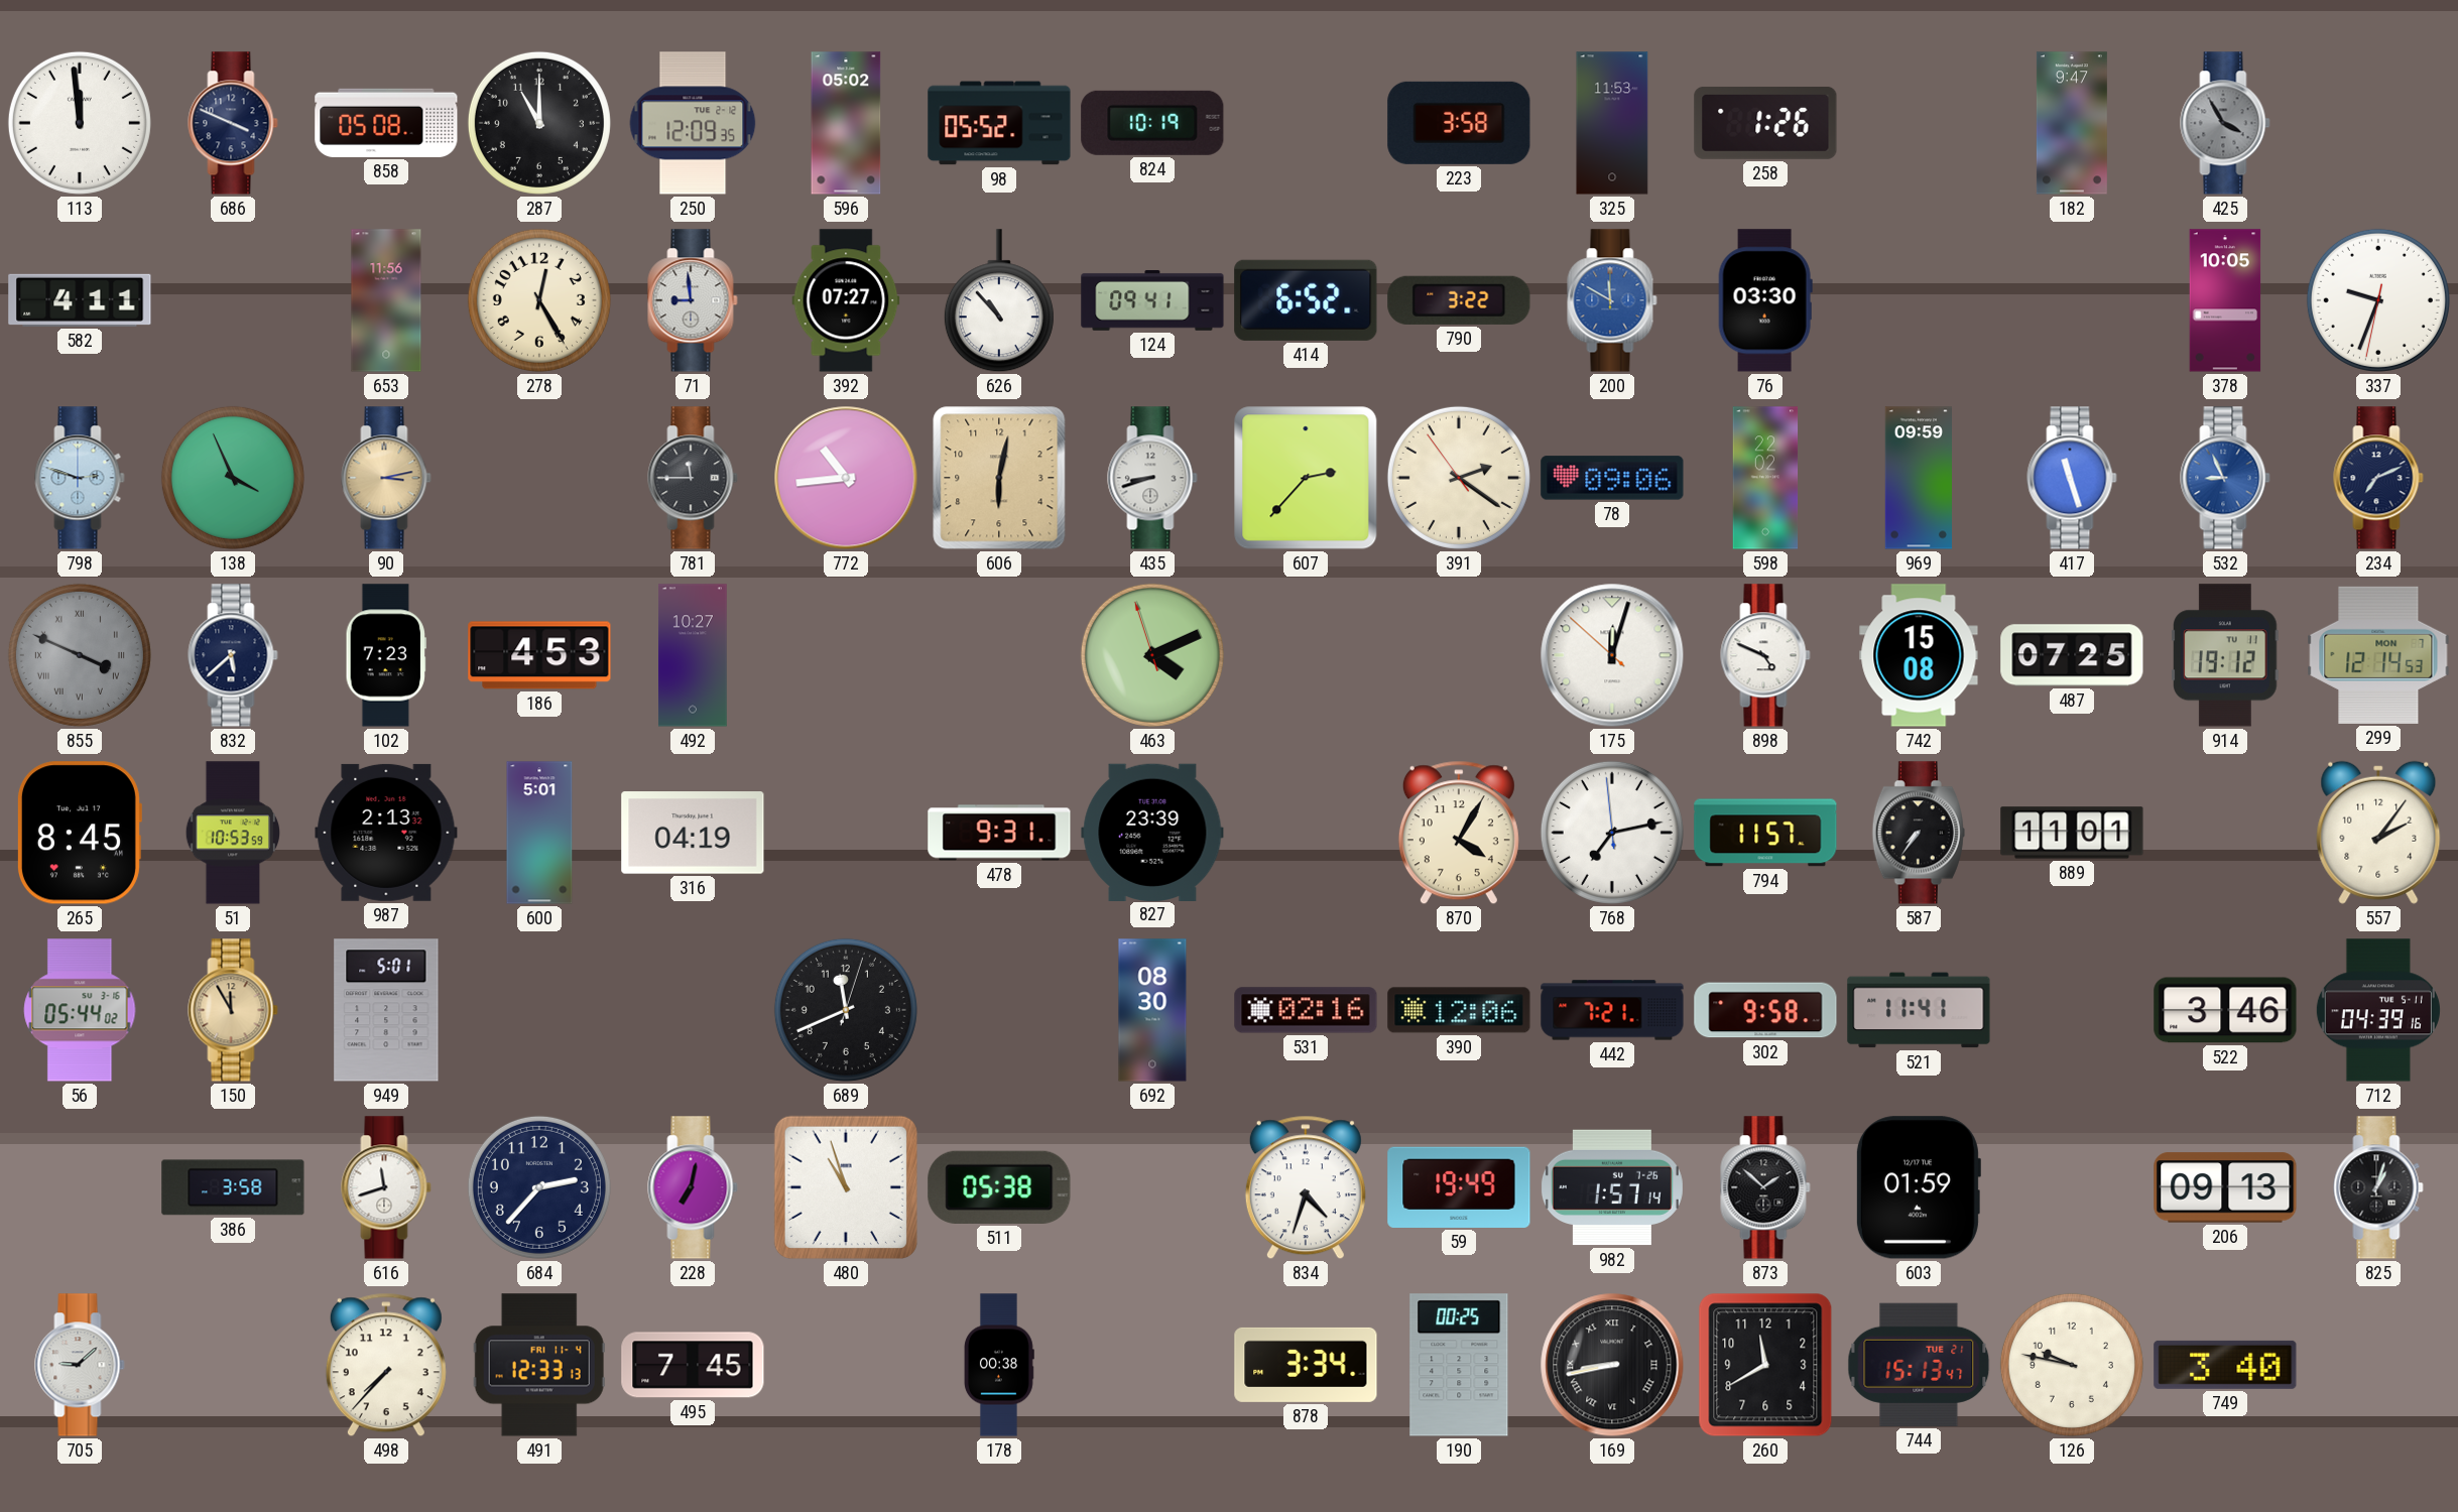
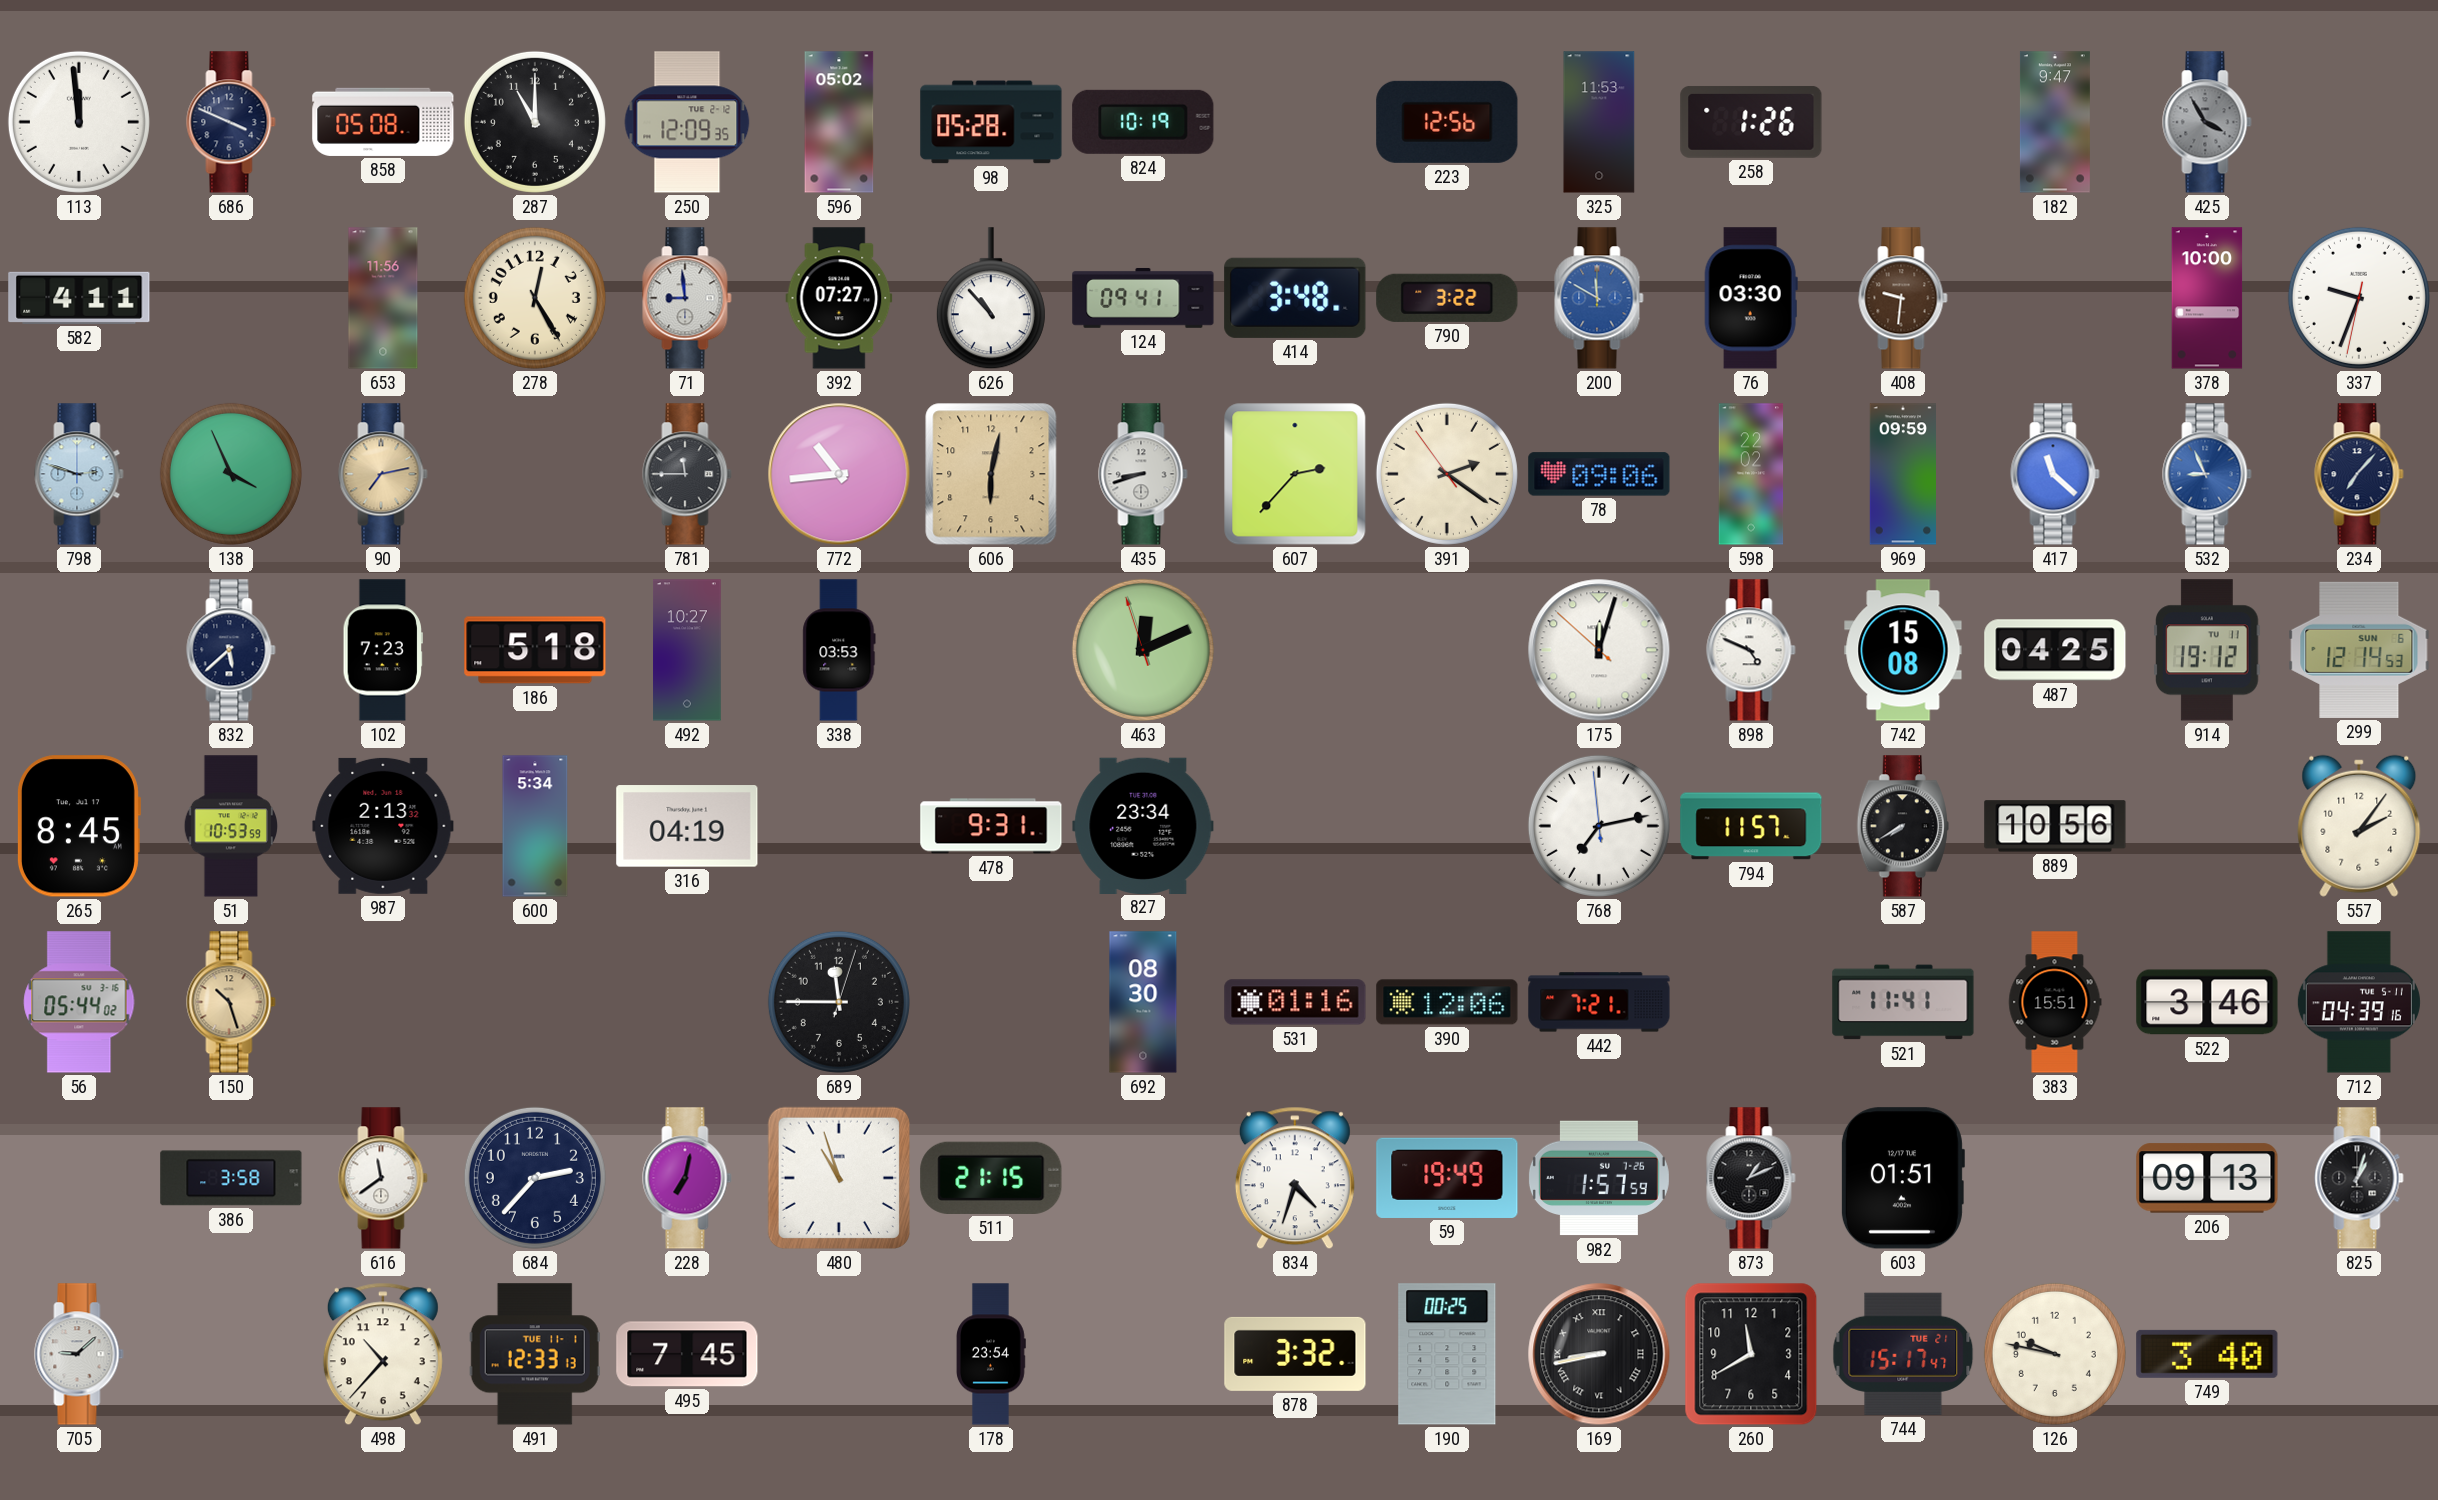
98: 05:52 -> 05:28
223: 3:58 -> 12:56
414: 6:52 -> 3:48
408: none -> 9:31
378: 10:05 -> 10:00
90: 3:13 -> 7:13
417: 11:27 -> 11:22
234: 7:11 -> 7:07
855: 3:49 -> none
186: 4:53 -> 5:18
338: none -> 03:53
463: 4:10 -> 12:10
487: 07:25 -> 04:25
299 date: MON 7 -> SUN 6
600: 5:01 -> 5:34
827: 23:39 -> 23:34
870: 4:05 -> none
587: 7:36 -> 7:40
889: 11:01 -> 10:56
150: 11:55 -> 10:27
949: 5:01 -> none
689: 11:41 -> 11:45
531: 02:16 -> 01:16
302: 9:58 -> none
383: none -> 15:51
616: 11:42 -> 11:39
511: 05:38 -> 21:15
982: 1:57:14 -> 1:57:59
873: 1:52 -> 1:11
603: 01:59 -> 01:51
498: 7:37 -> 10:37
491 date: FRI 11-4 -> TUE 11-1
178: 00:38 -> 23:54
878: 3:34 -> 3:32
744: 15:13 -> 15:17
